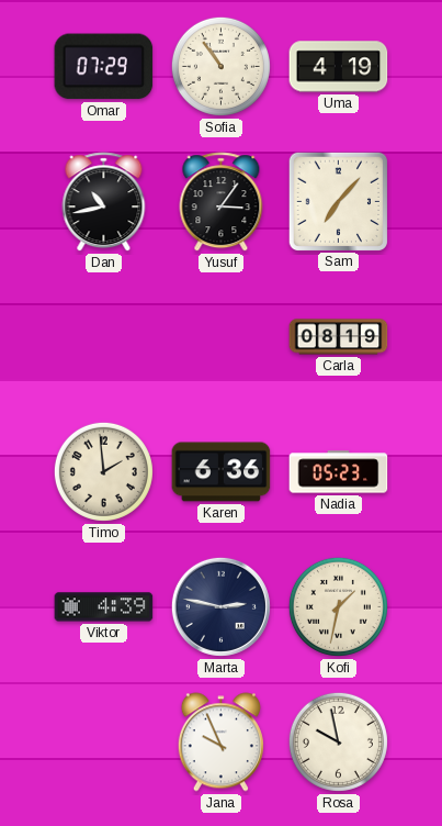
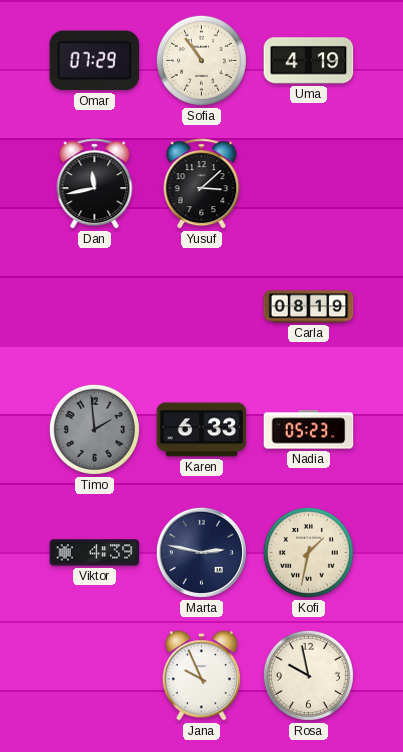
Dan: 10:43 -> 11:43
Yusuf: 3:06 -> 3:08
Sam: 7:07 -> none
Timo dial: cream -> grey
Karen: 6:36 -> 6:33
